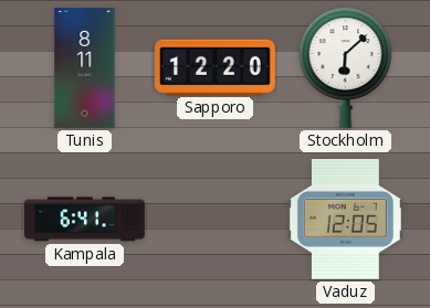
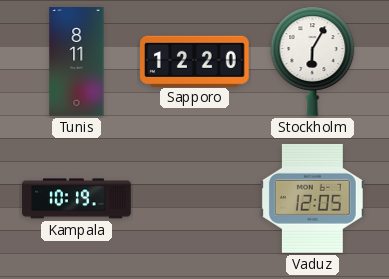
Stockholm: 6:08 -> 6:05
Kampala: 6:41 -> 10:19
